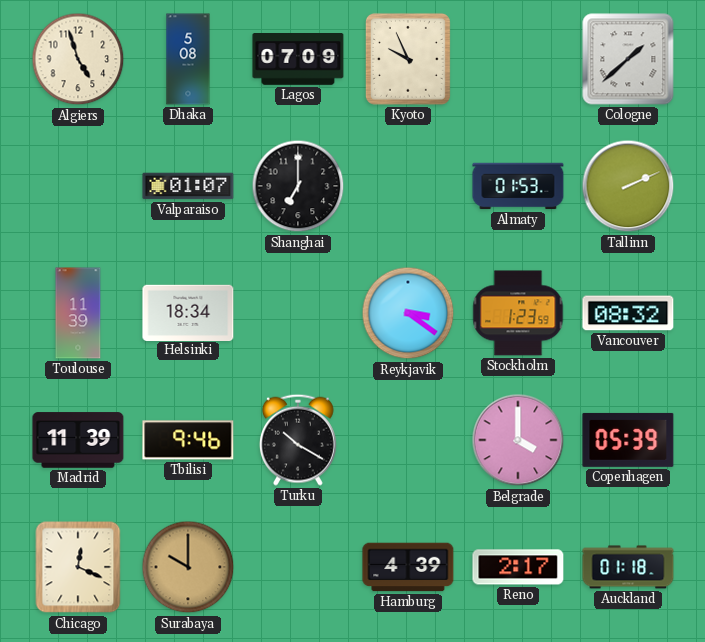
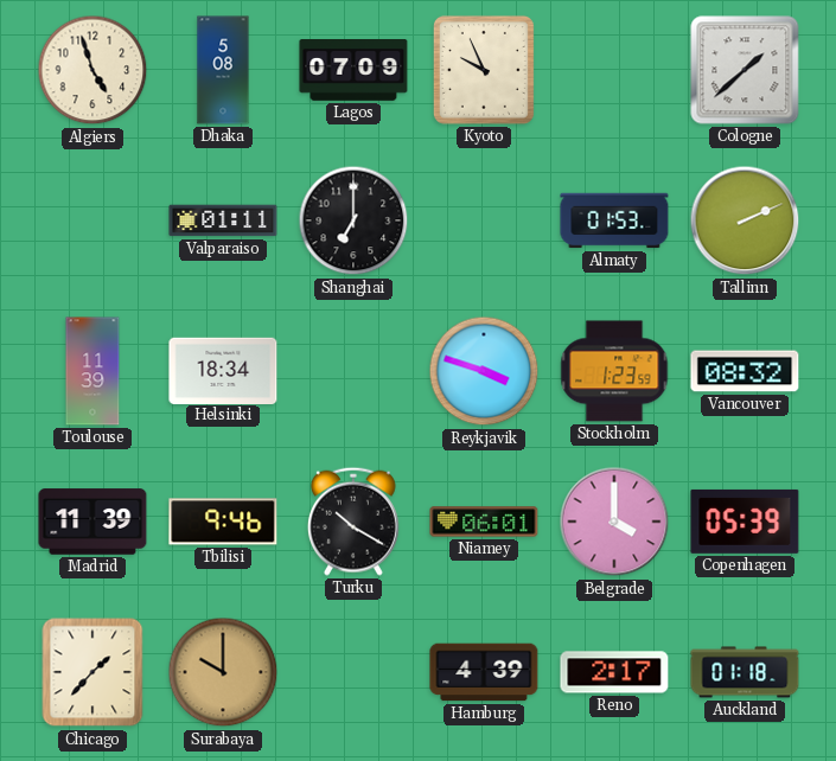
Valparaiso: 01:07 -> 01:11
Reykjavik: 3:21 -> 3:48
Niamey: none -> 06:01
Chicago: 12:19 -> 1:37
